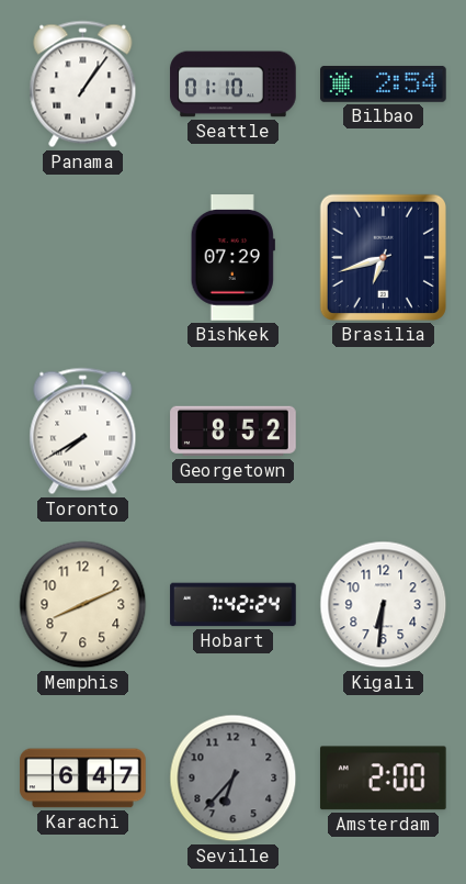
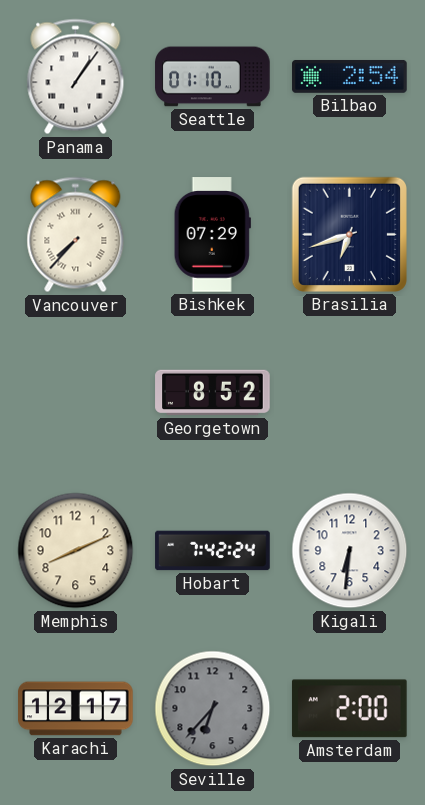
Vancouver: none -> 7:37
Toronto: 7:40 -> none
Karachi: 6:47 -> 12:17
